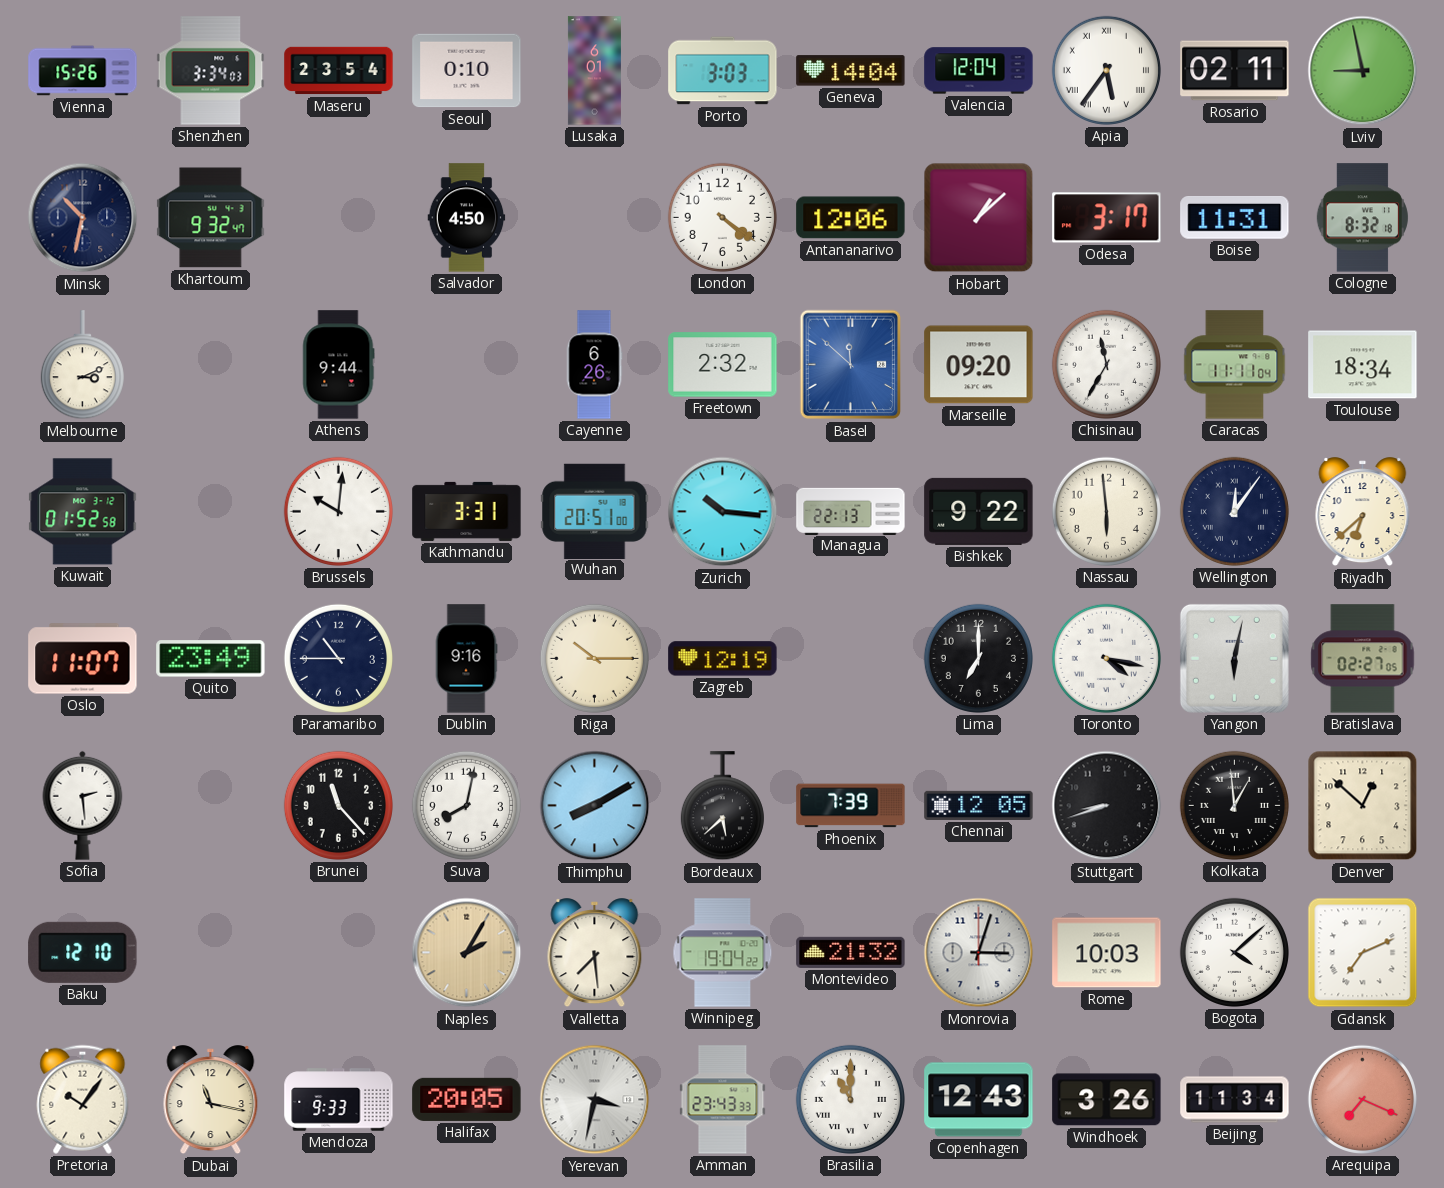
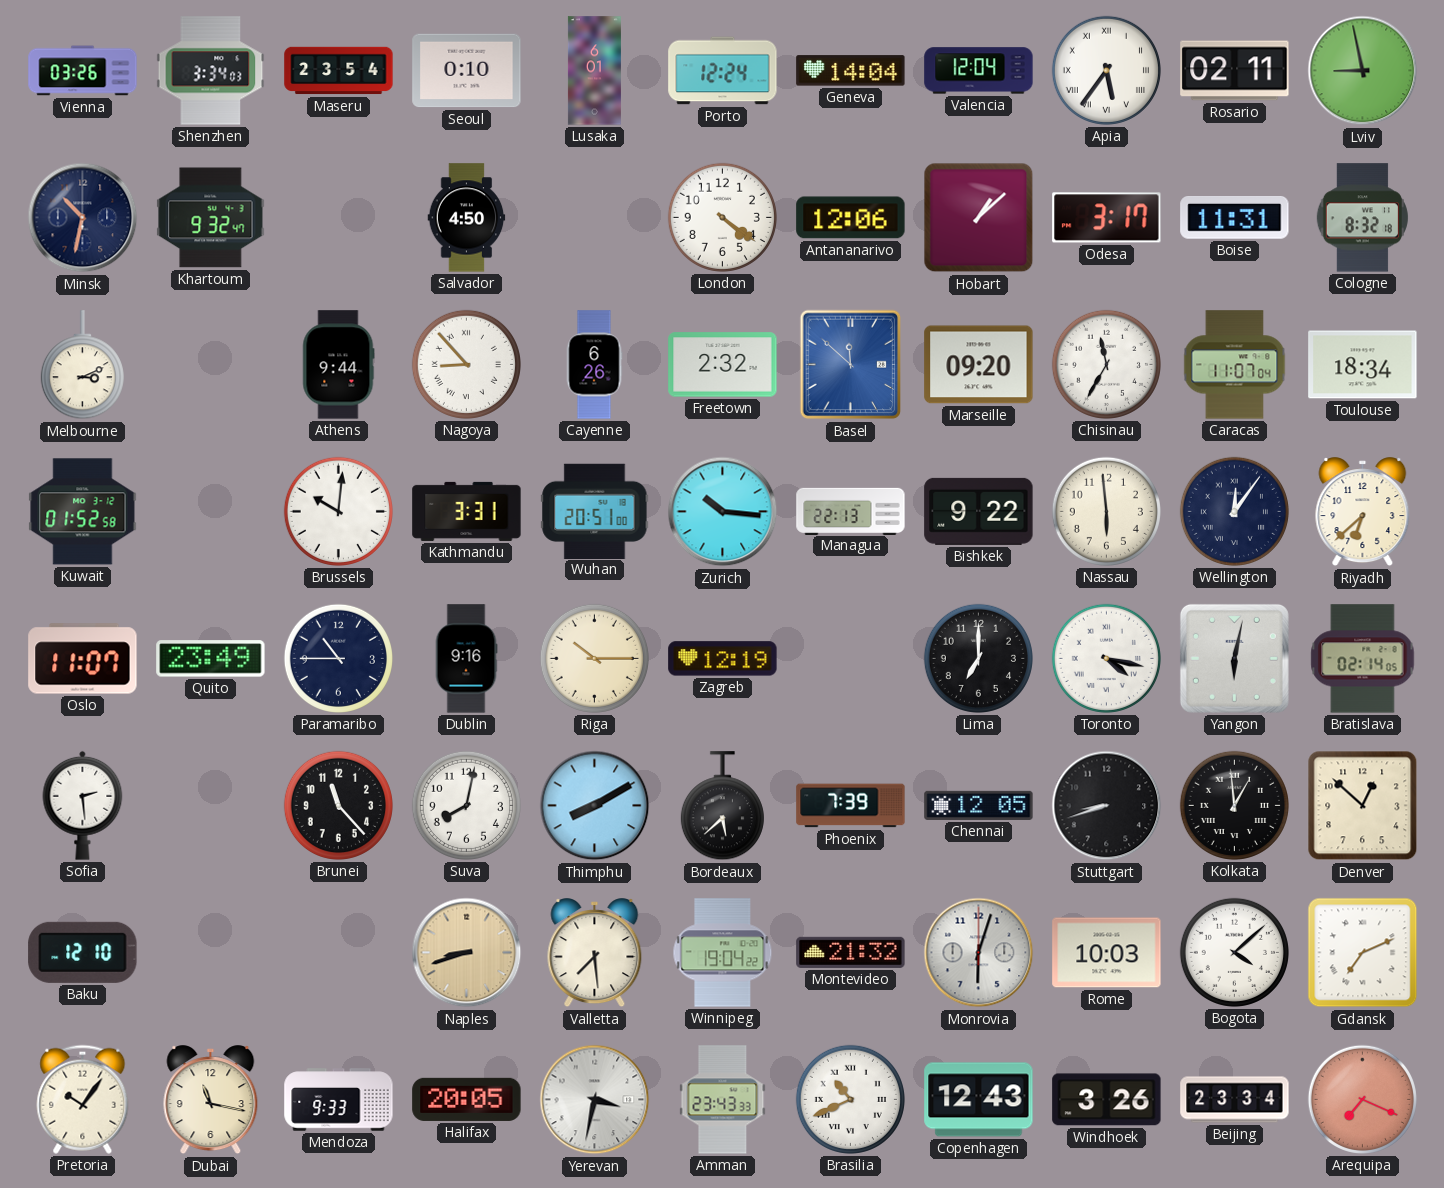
Vienna: 15:26 -> 03:26
Porto: 3:03 -> 12:24
Nagoya: none -> 8:53
Caracas: 11:11 -> 11:07
Bratislava: 02:27 -> 02:14
Naples: 2:05 -> 8:42
Monrovia: 3:03 -> 6:03
Brasilia: 11:00 -> 10:41
Beijing: 11:34 -> 23:34
